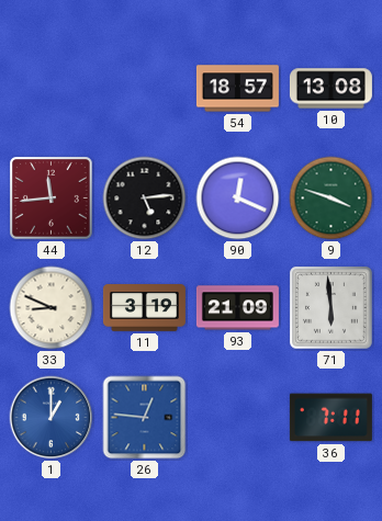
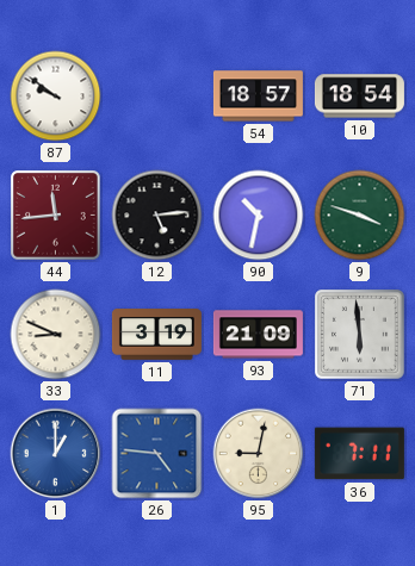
87: none -> 9:51
10: 13:08 -> 18:54
90: 12:19 -> 10:32
26: 12:46 -> 4:46
95: none -> 9:02
